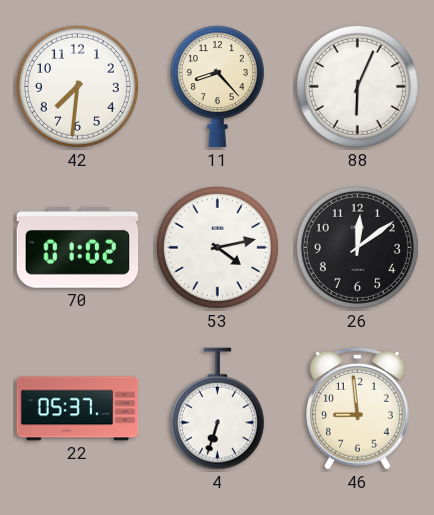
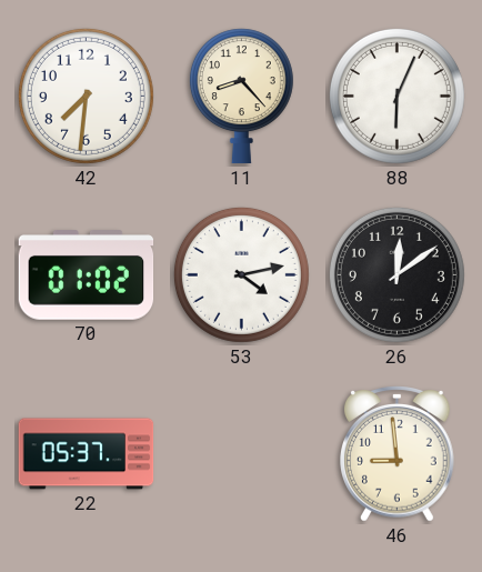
4: 6:33 -> none
